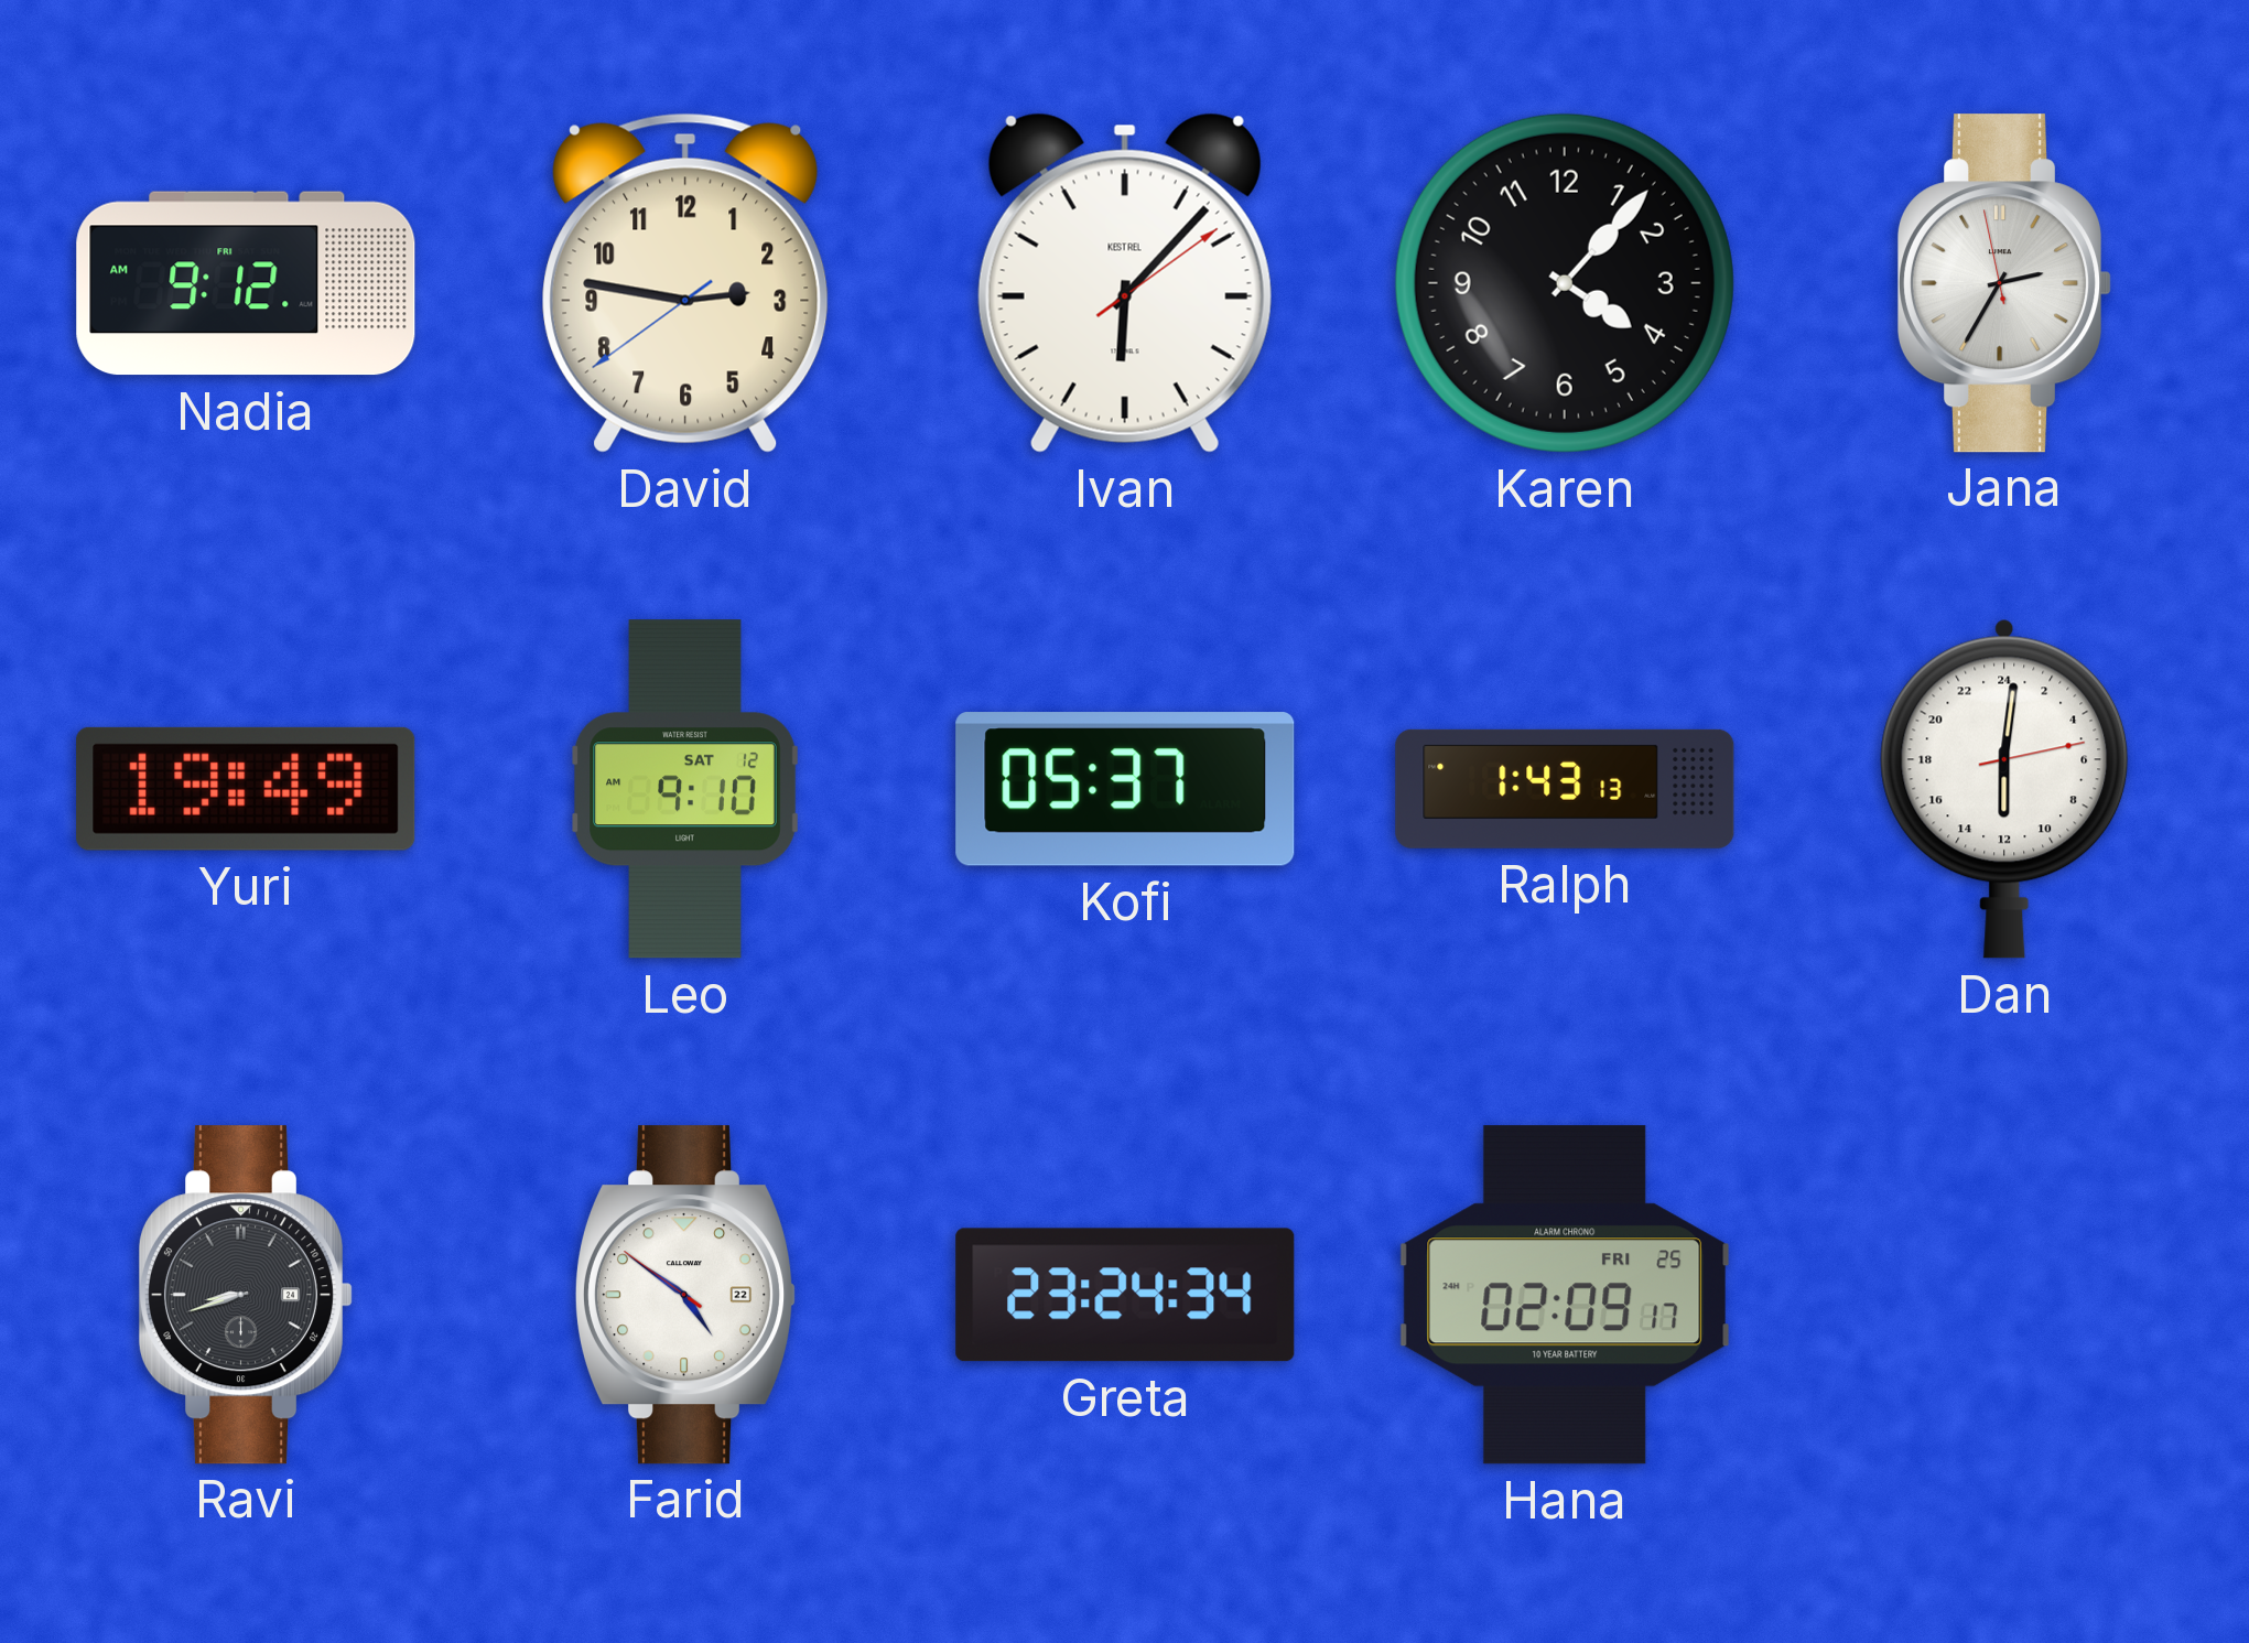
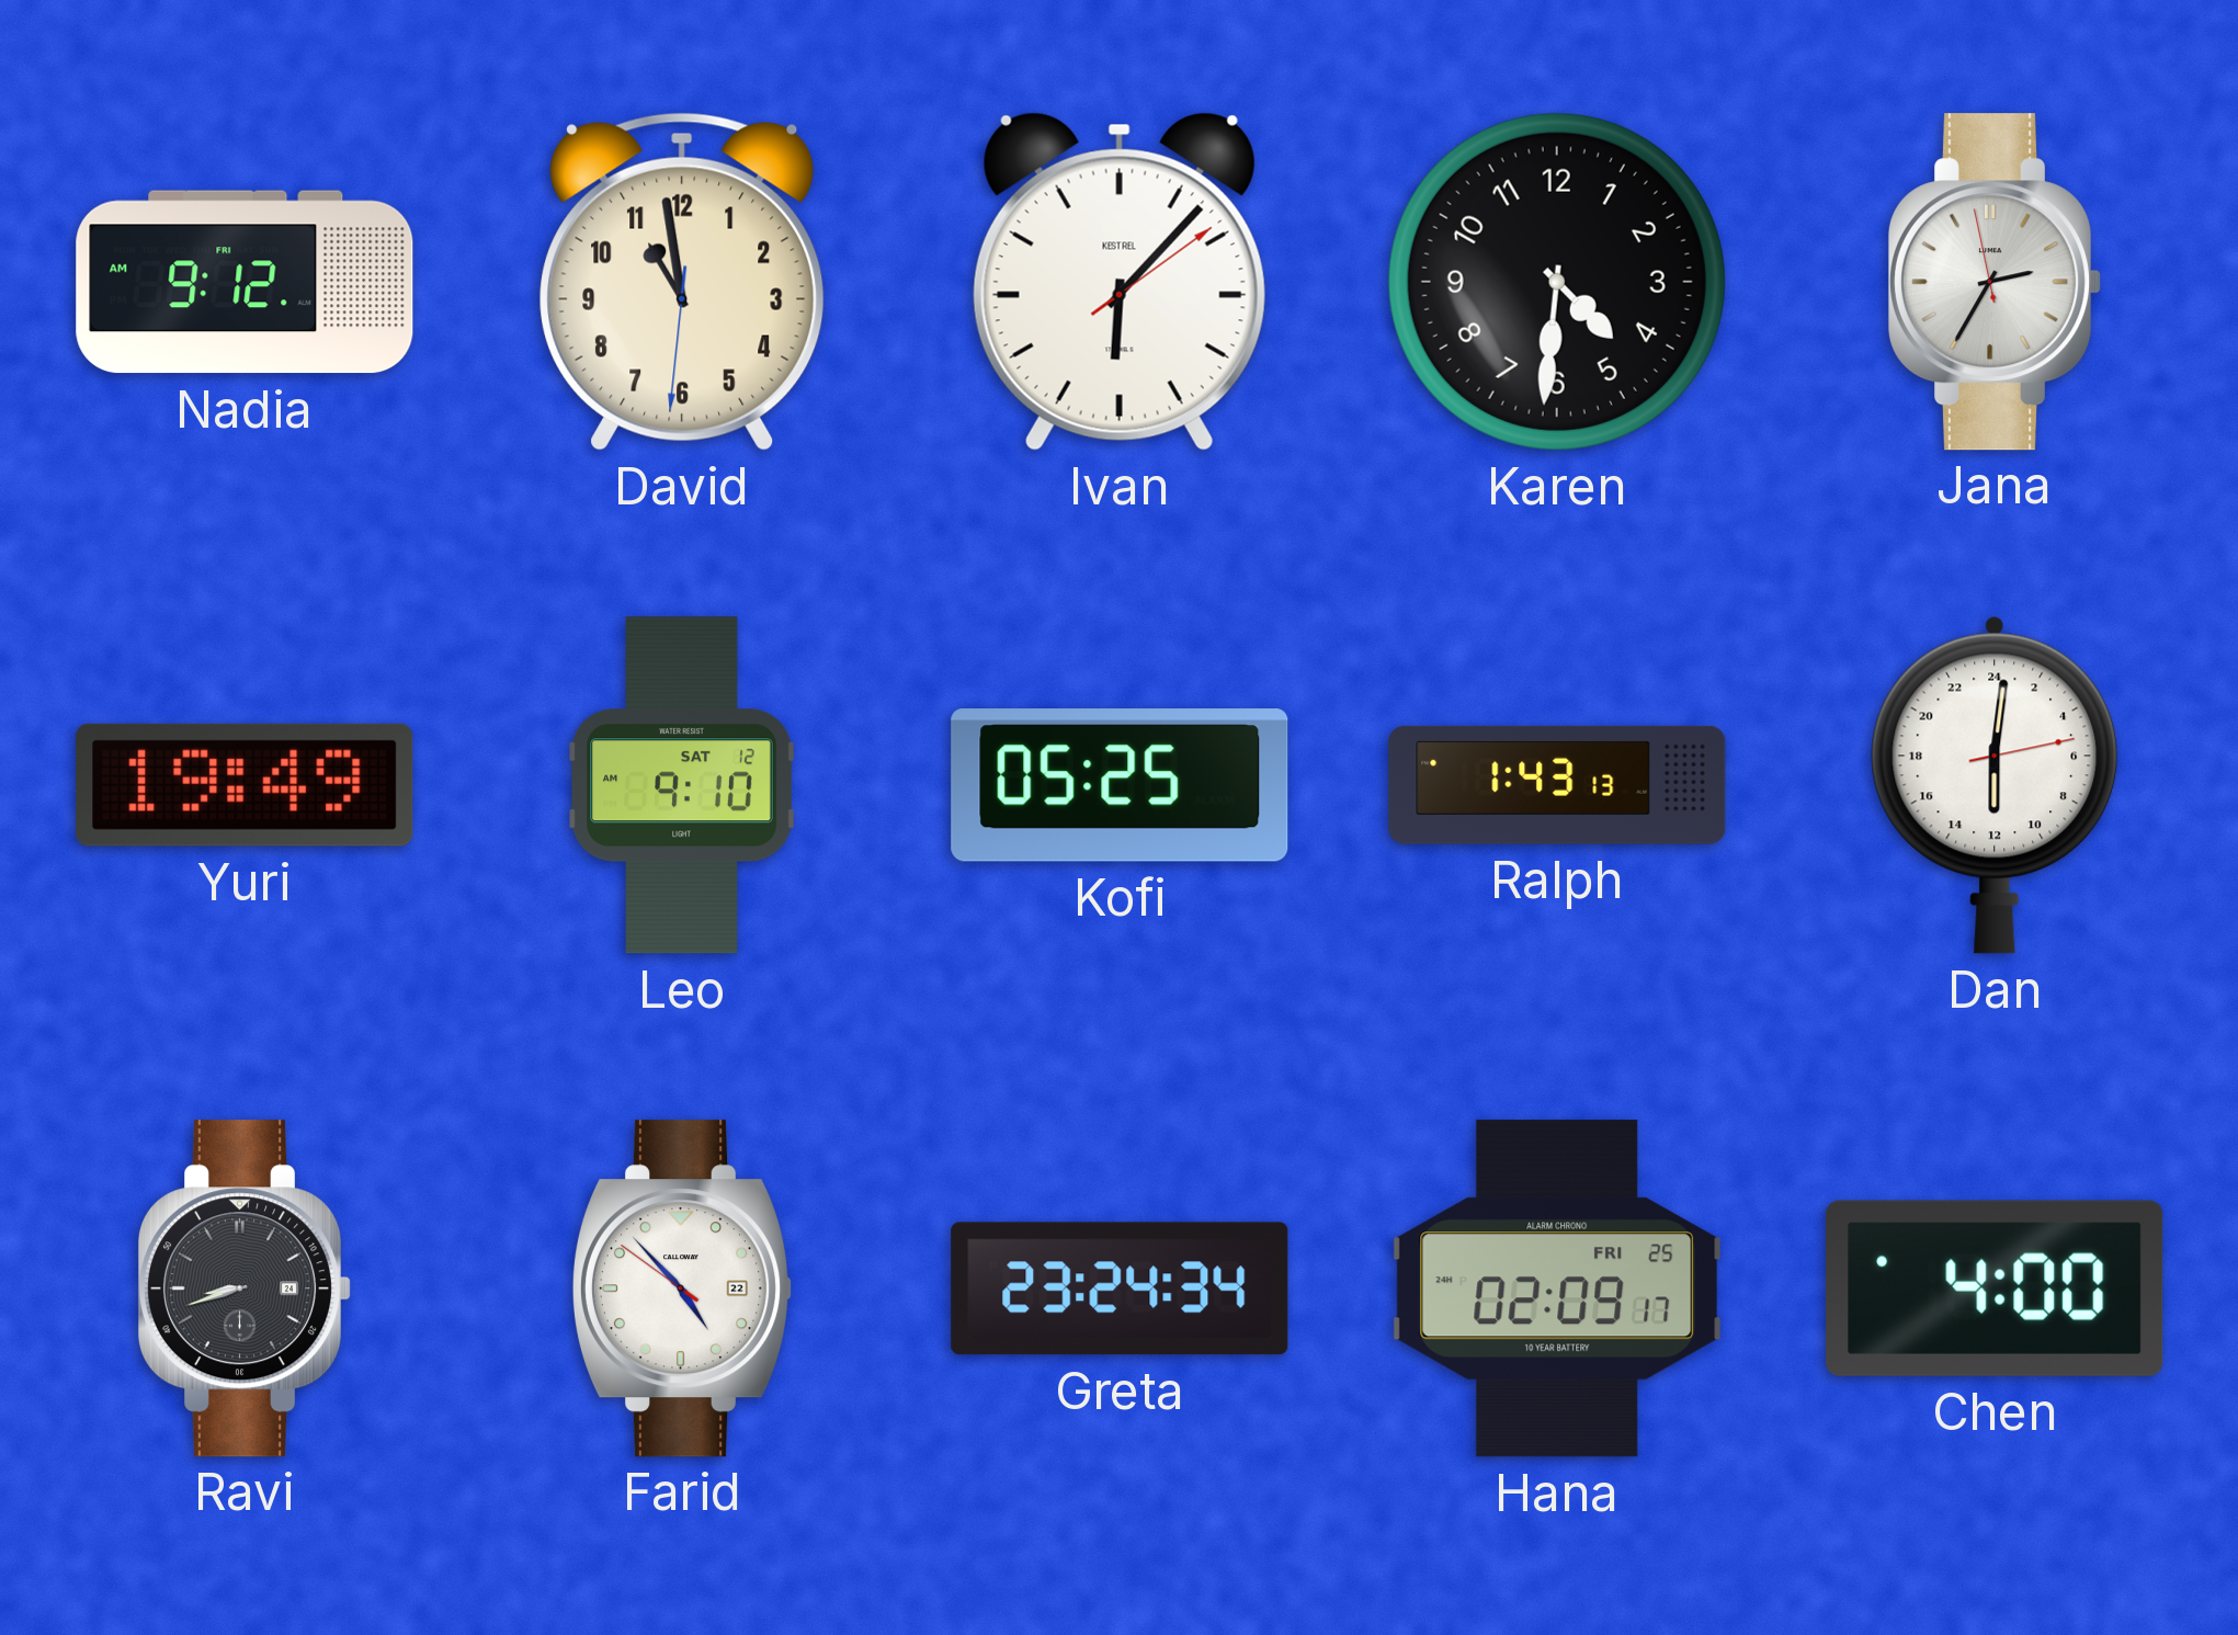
David: 2:46 -> 10:58
Karen: 4:07 -> 4:31
Kofi: 05:37 -> 05:25
Farid: 4:50 -> 4:52
Chen: none -> 4:00
